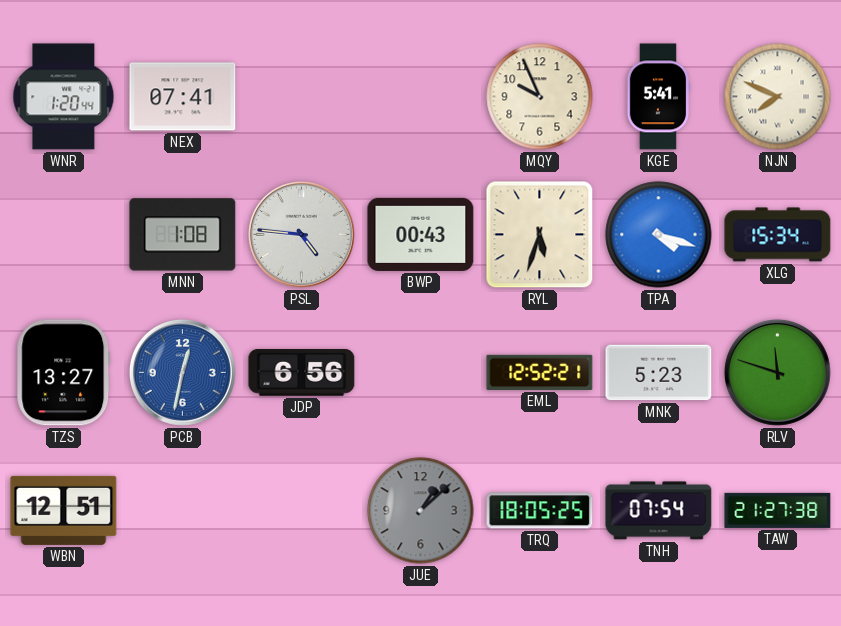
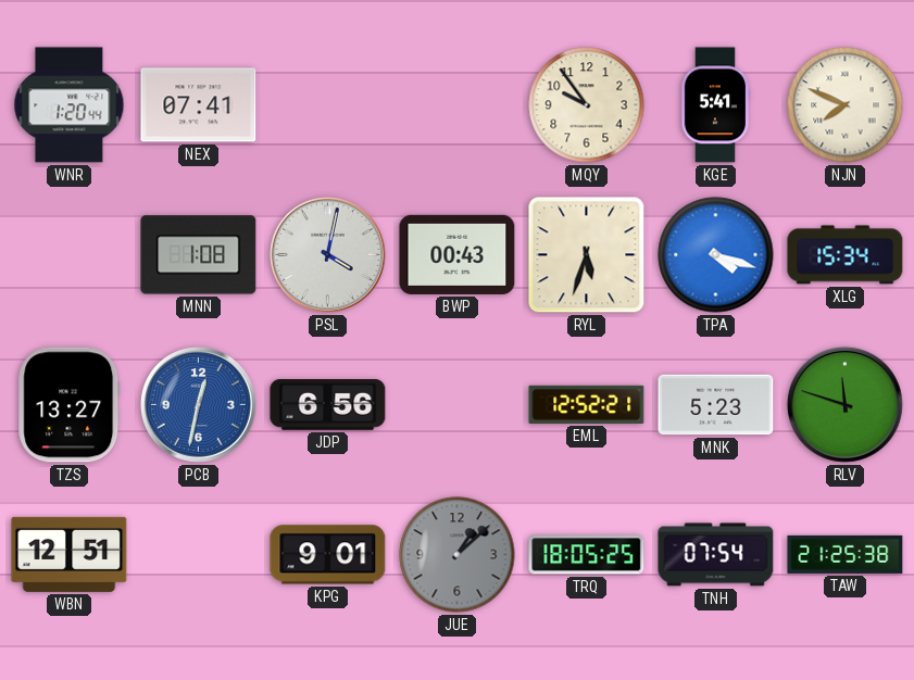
MQY: 9:56 -> 9:54
PSL: 4:46 -> 4:02
KPG: none -> 9:01
TAW: 21:27 -> 21:25
